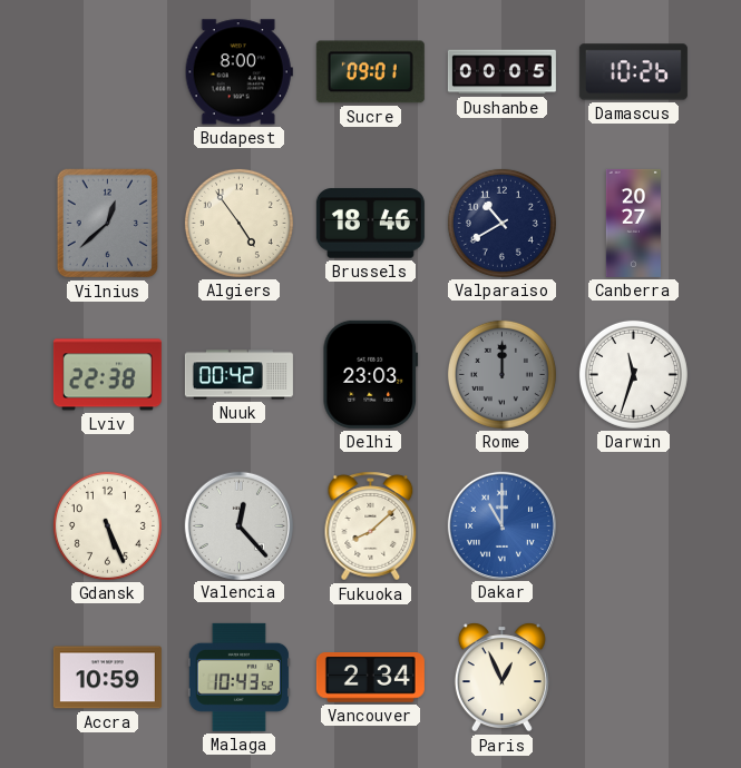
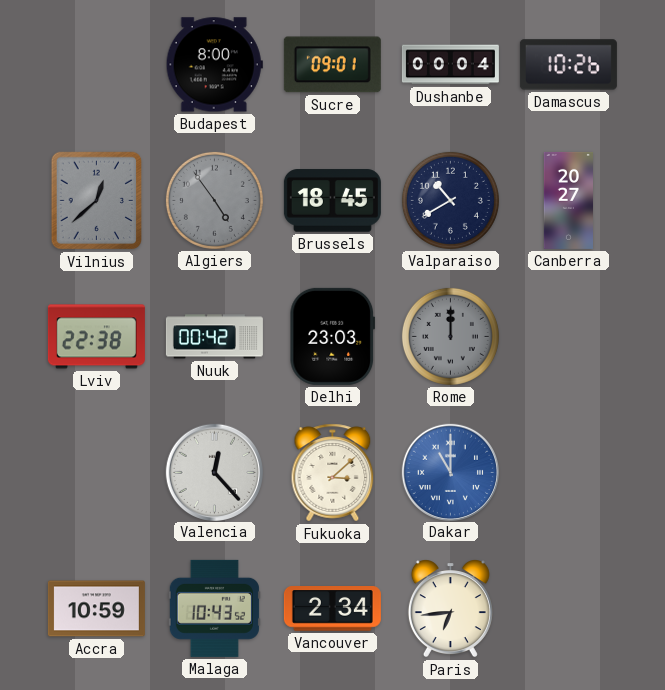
Dushanbe: 00:05 -> 00:04
Algiers dial: cream -> grey
Brussels: 18:46 -> 18:45
Darwin: 11:33 -> none
Gdansk: 5:26 -> none
Fukuoka: 8:08 -> 3:08
Paris: 12:56 -> 6:44
